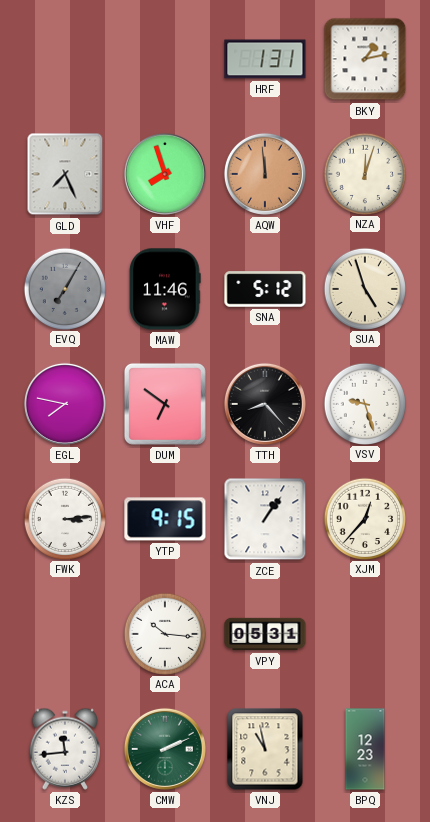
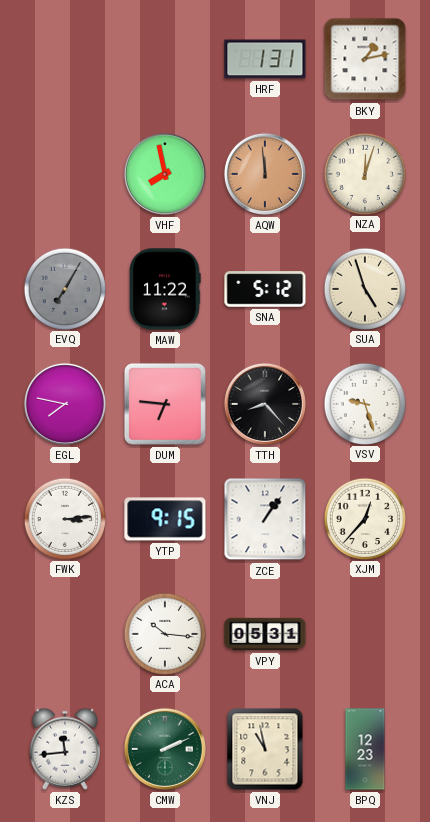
GLD: 7:26 -> none
VHF: 7:57 -> 7:58
MAW: 11:46 -> 11:22
DUM: 6:51 -> 6:46
